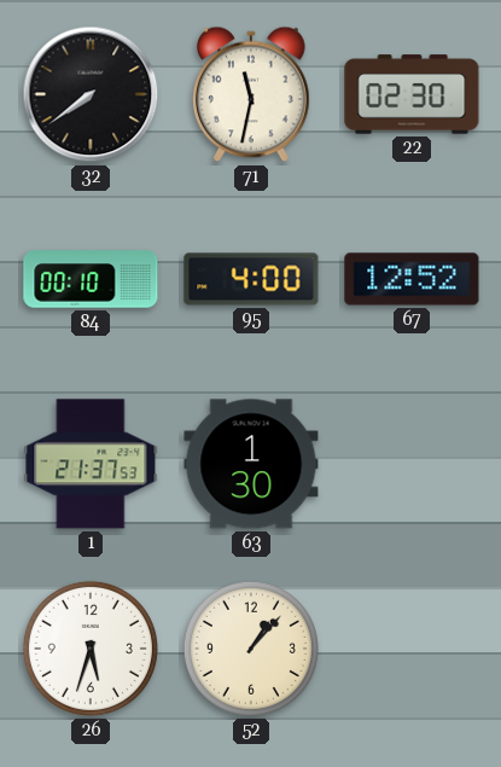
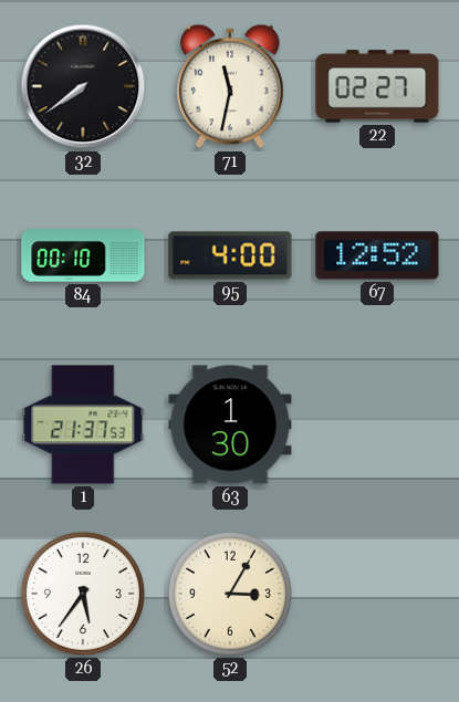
22: 02:30 -> 02:27
26: 5:33 -> 5:36
52: 1:07 -> 3:05
